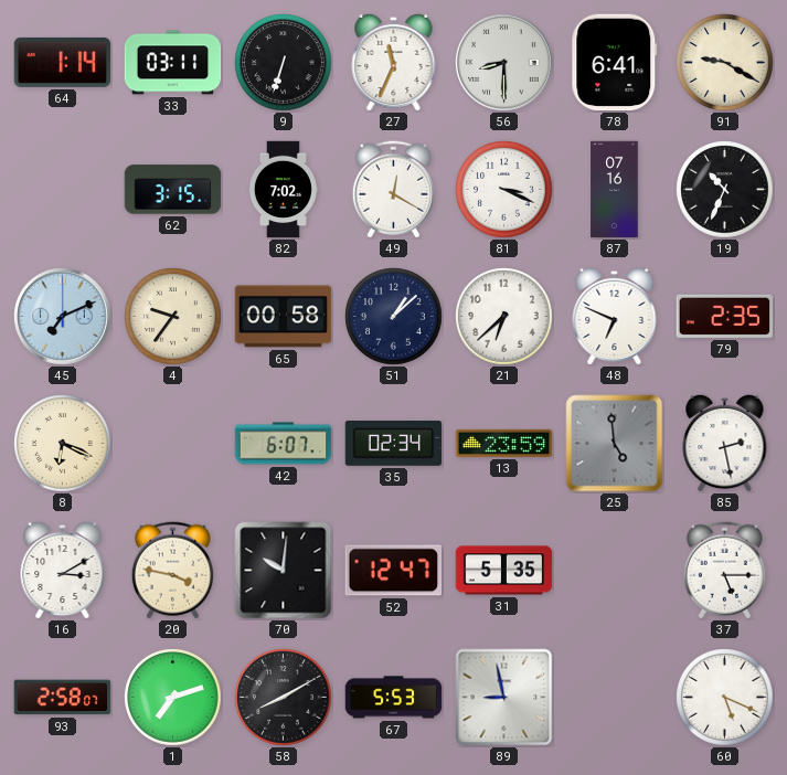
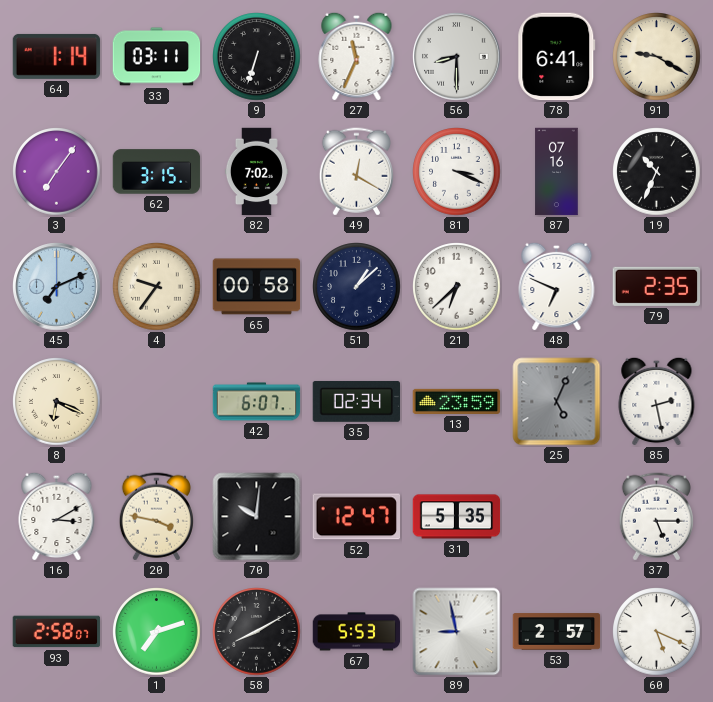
3: none -> 7:06
25: 4:59 -> 5:04
53: none -> 2:57
